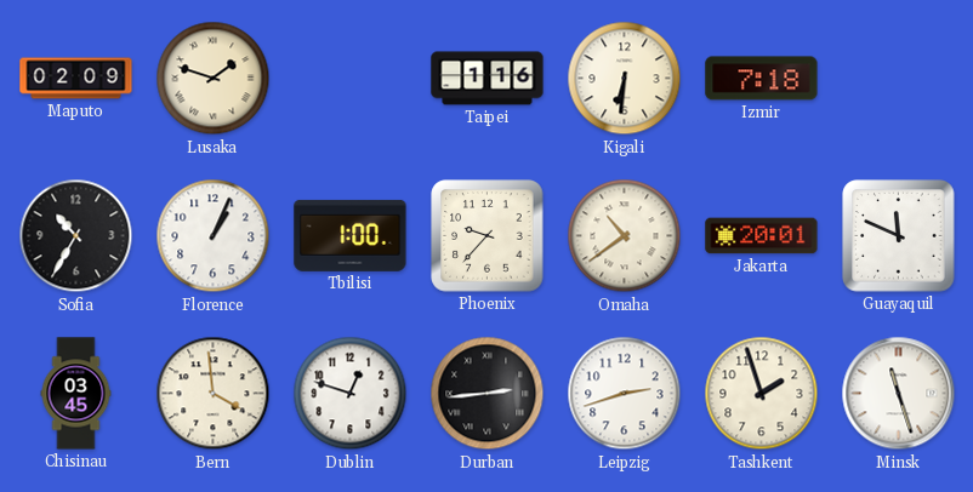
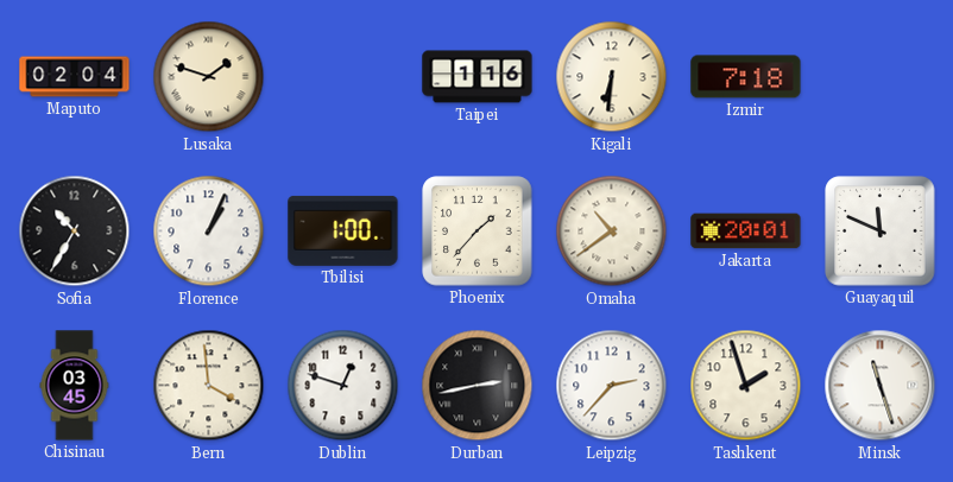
Maputo: 02:09 -> 02:04
Phoenix: 9:37 -> 1:37
Durban: 2:44 -> 2:43
Leipzig: 2:42 -> 2:37
